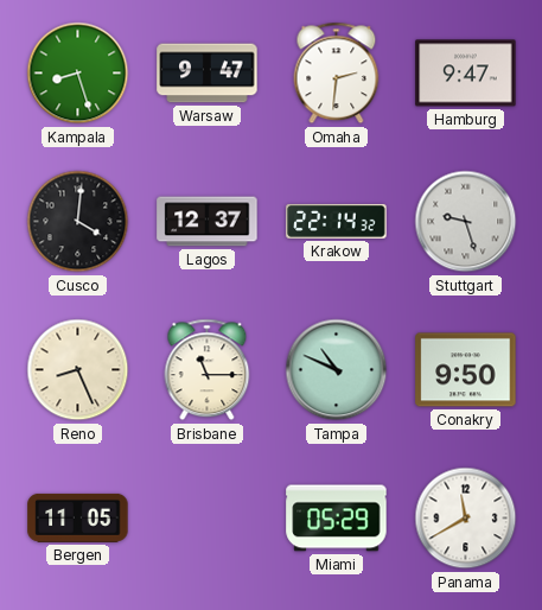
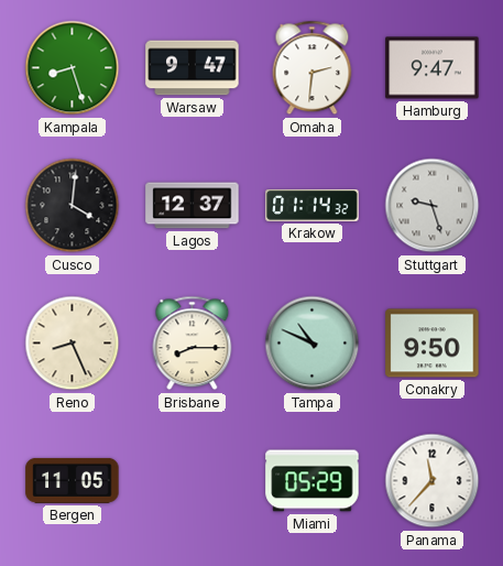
Krakow: 22:14 -> 01:14
Brisbane: 11:15 -> 8:15
Panama: 11:40 -> 11:37
